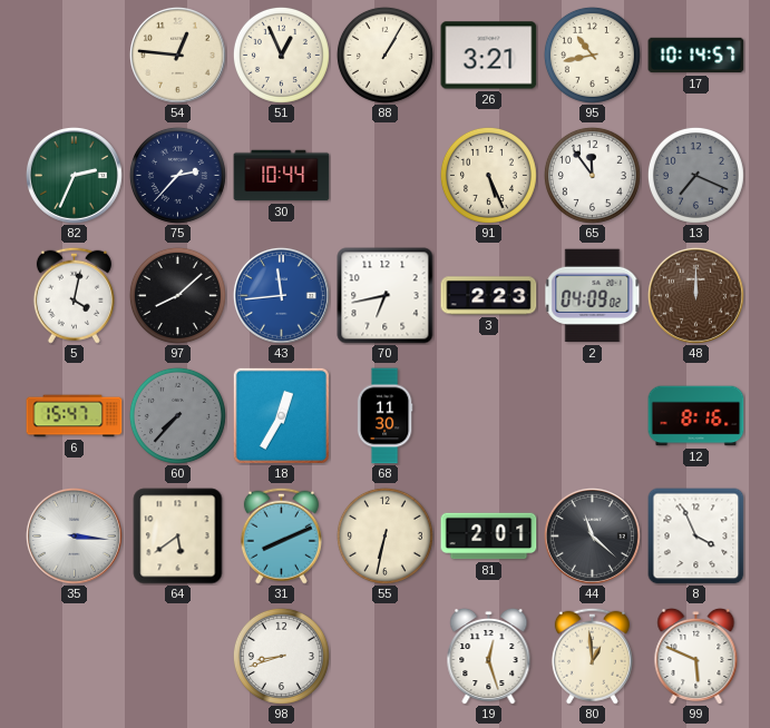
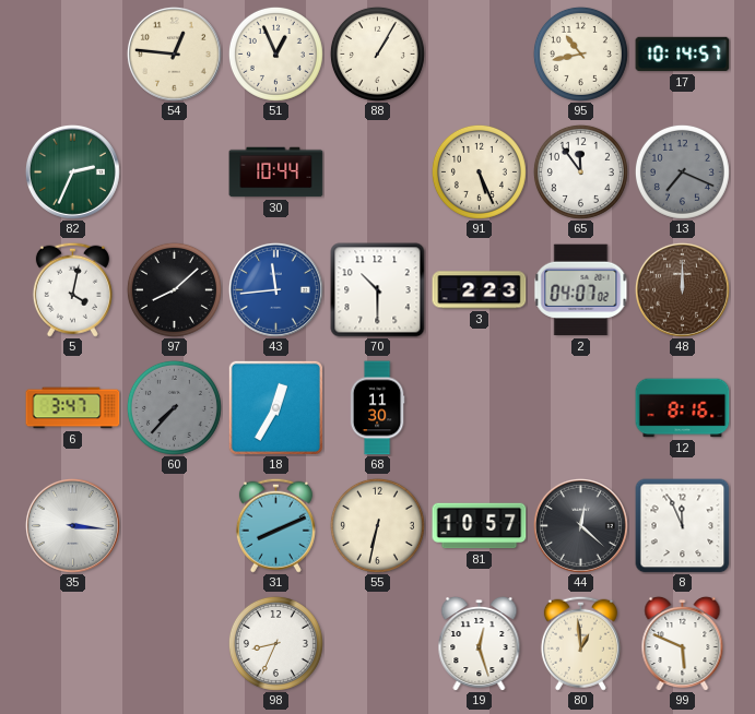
26: 3:21 -> none
75: 2:37 -> none
70: 6:43 -> 10:30
2: 04:09 -> 04:07
6: 15:47 -> 3:47
64: 5:39 -> none
81: 2:01 -> 10:57
44: 11:22 -> 12:22
8: 3:56 -> 11:56
98: 8:42 -> 8:34
